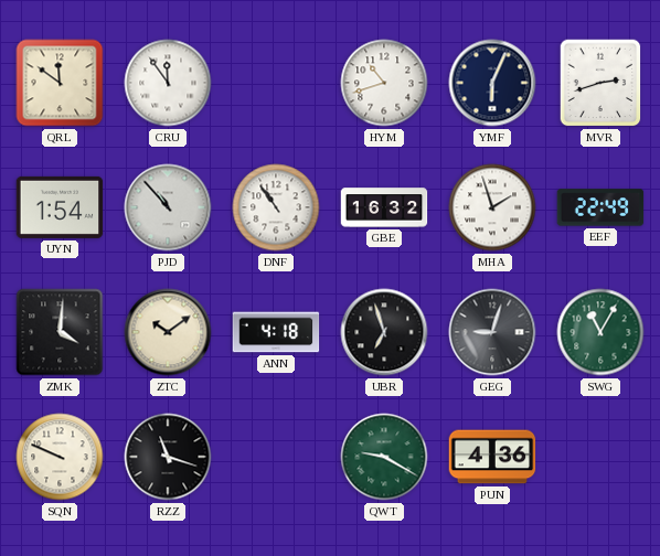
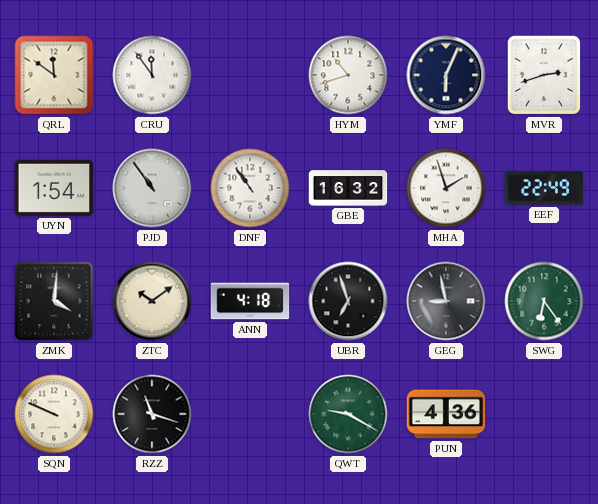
PJD: 10:53 -> 10:54
GEG: 9:03 -> 8:58
SWG: 11:05 -> 6:24
